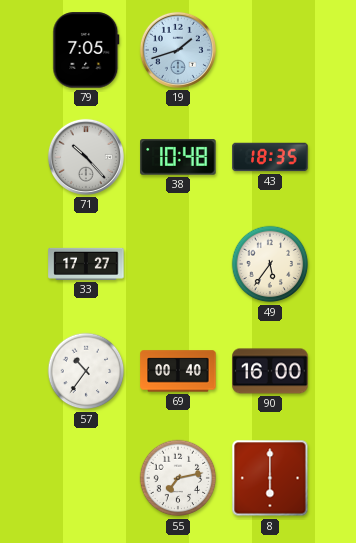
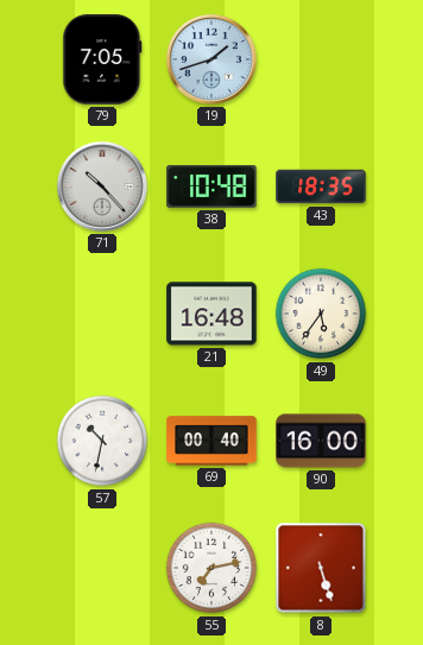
33: 17:27 -> none
21: none -> 16:48
57: 10:36 -> 10:32
8: 6:00 -> 5:27
